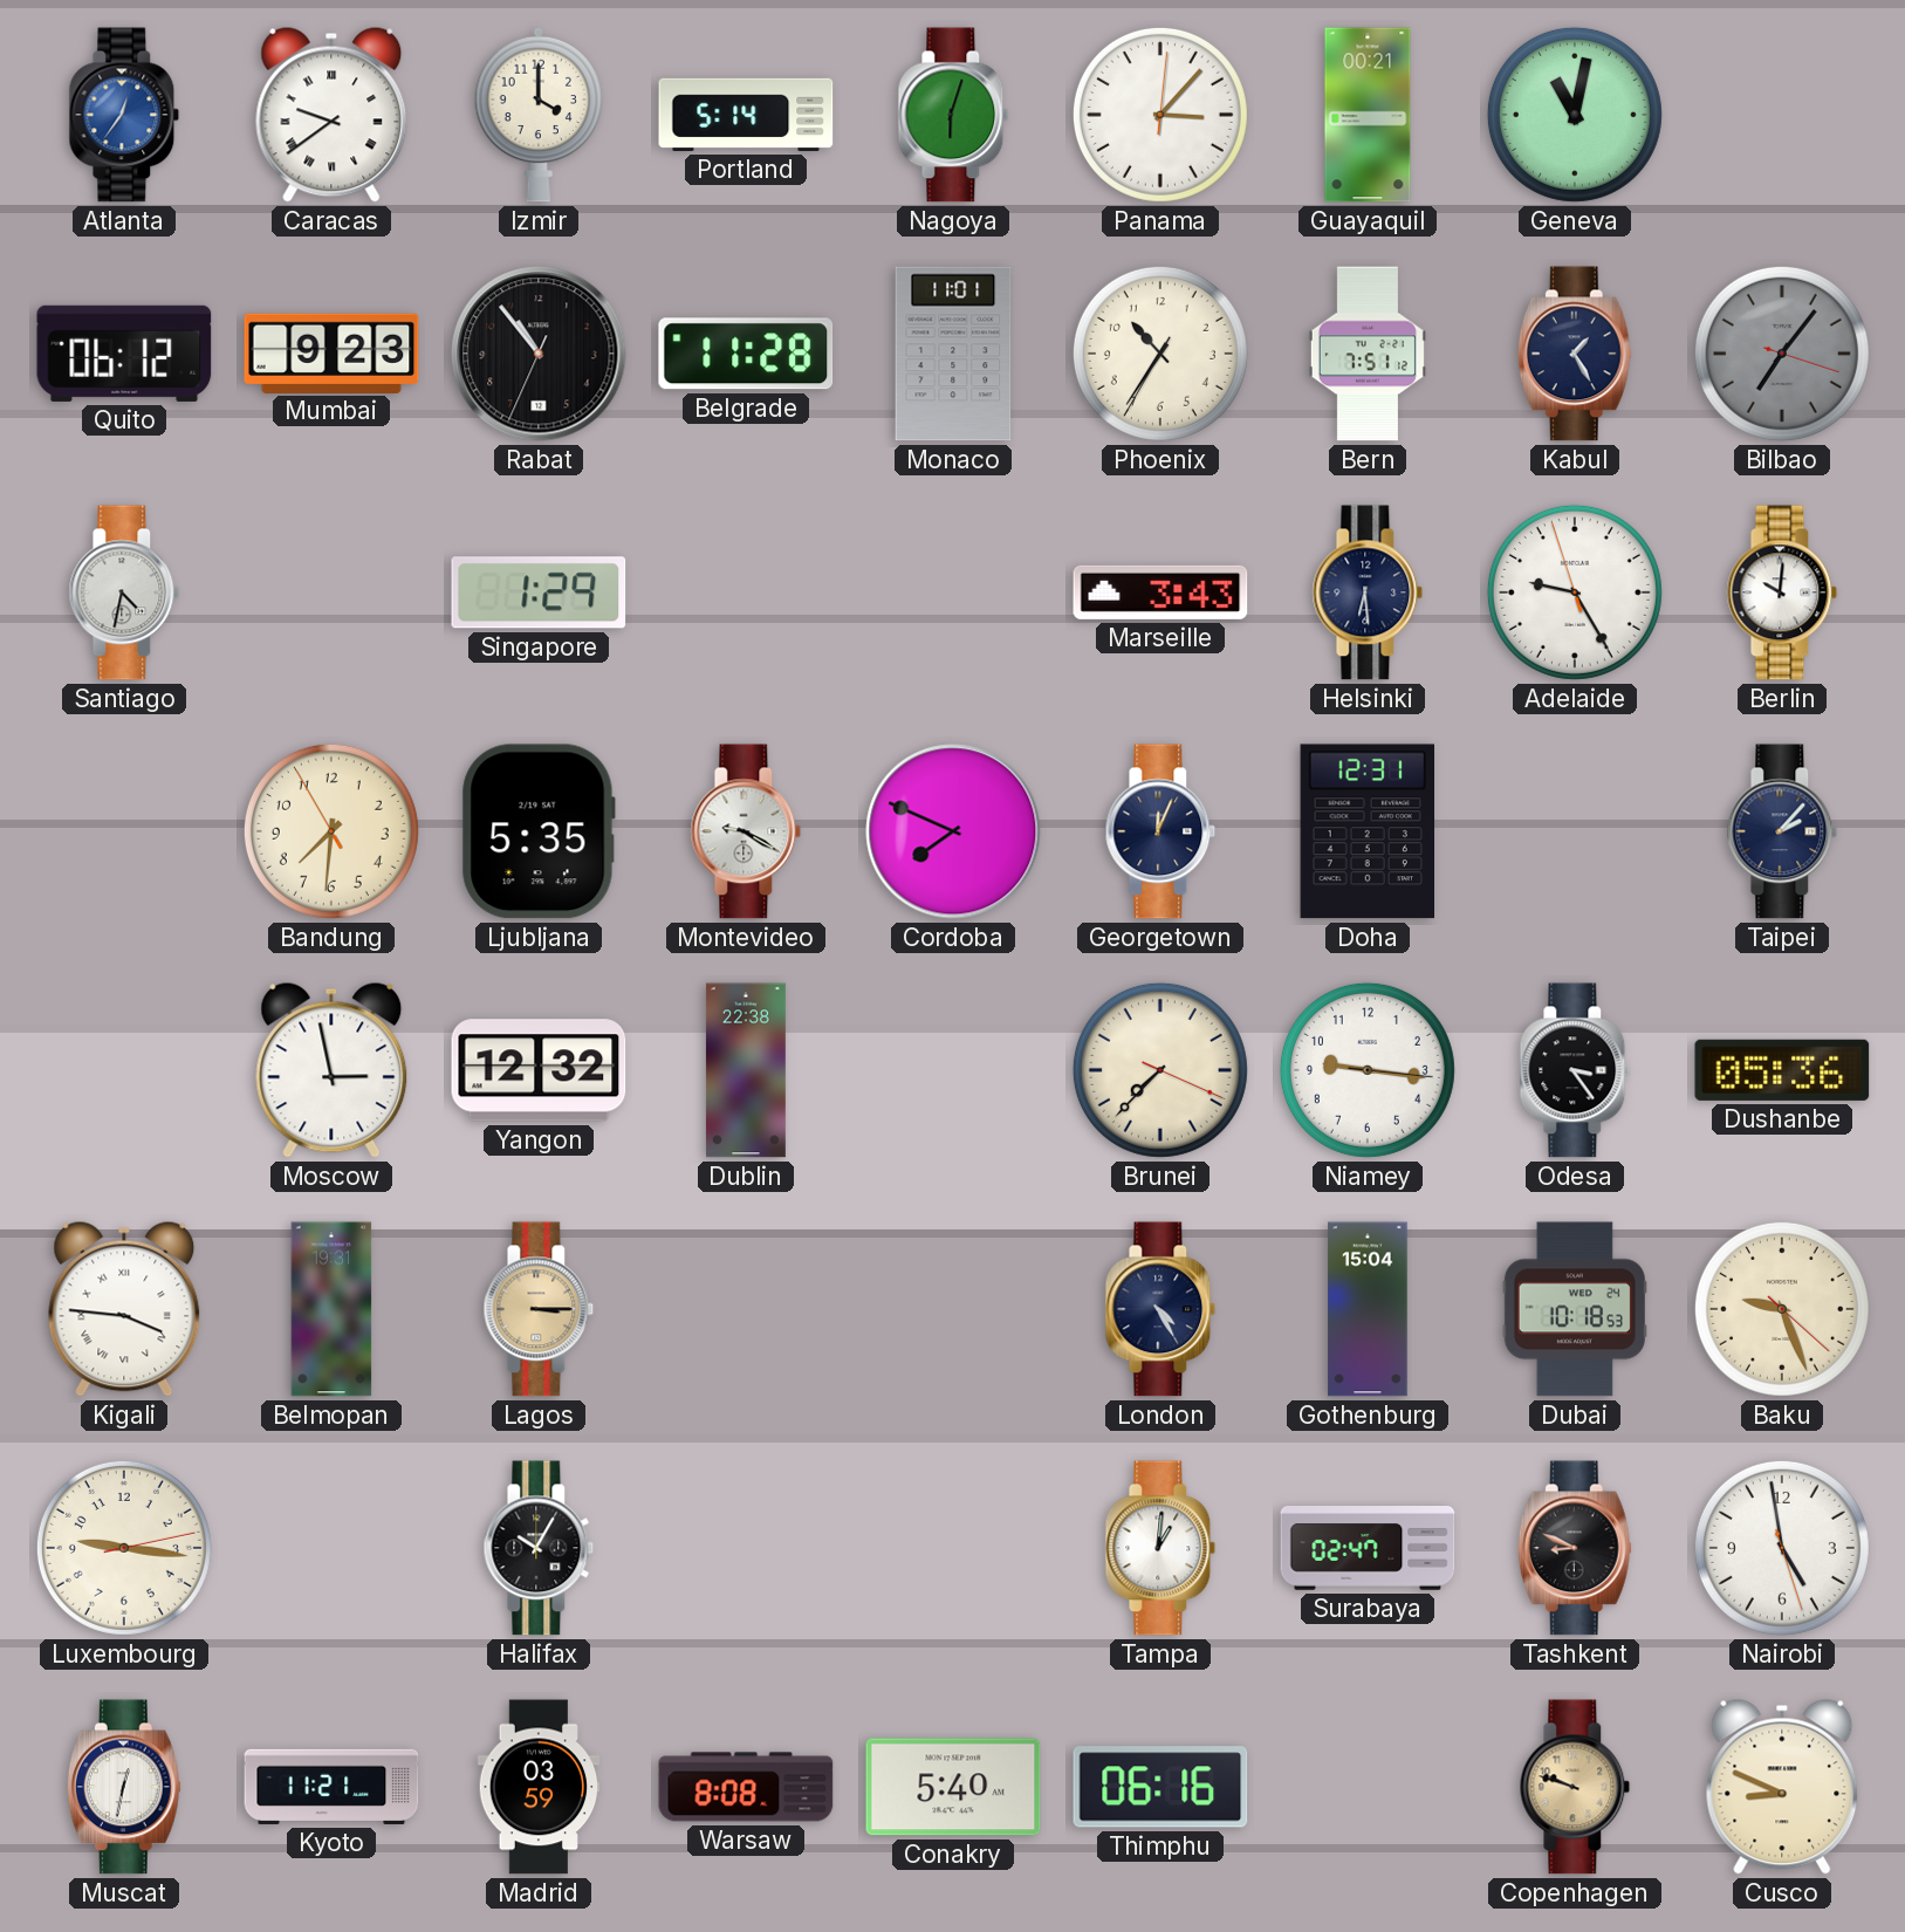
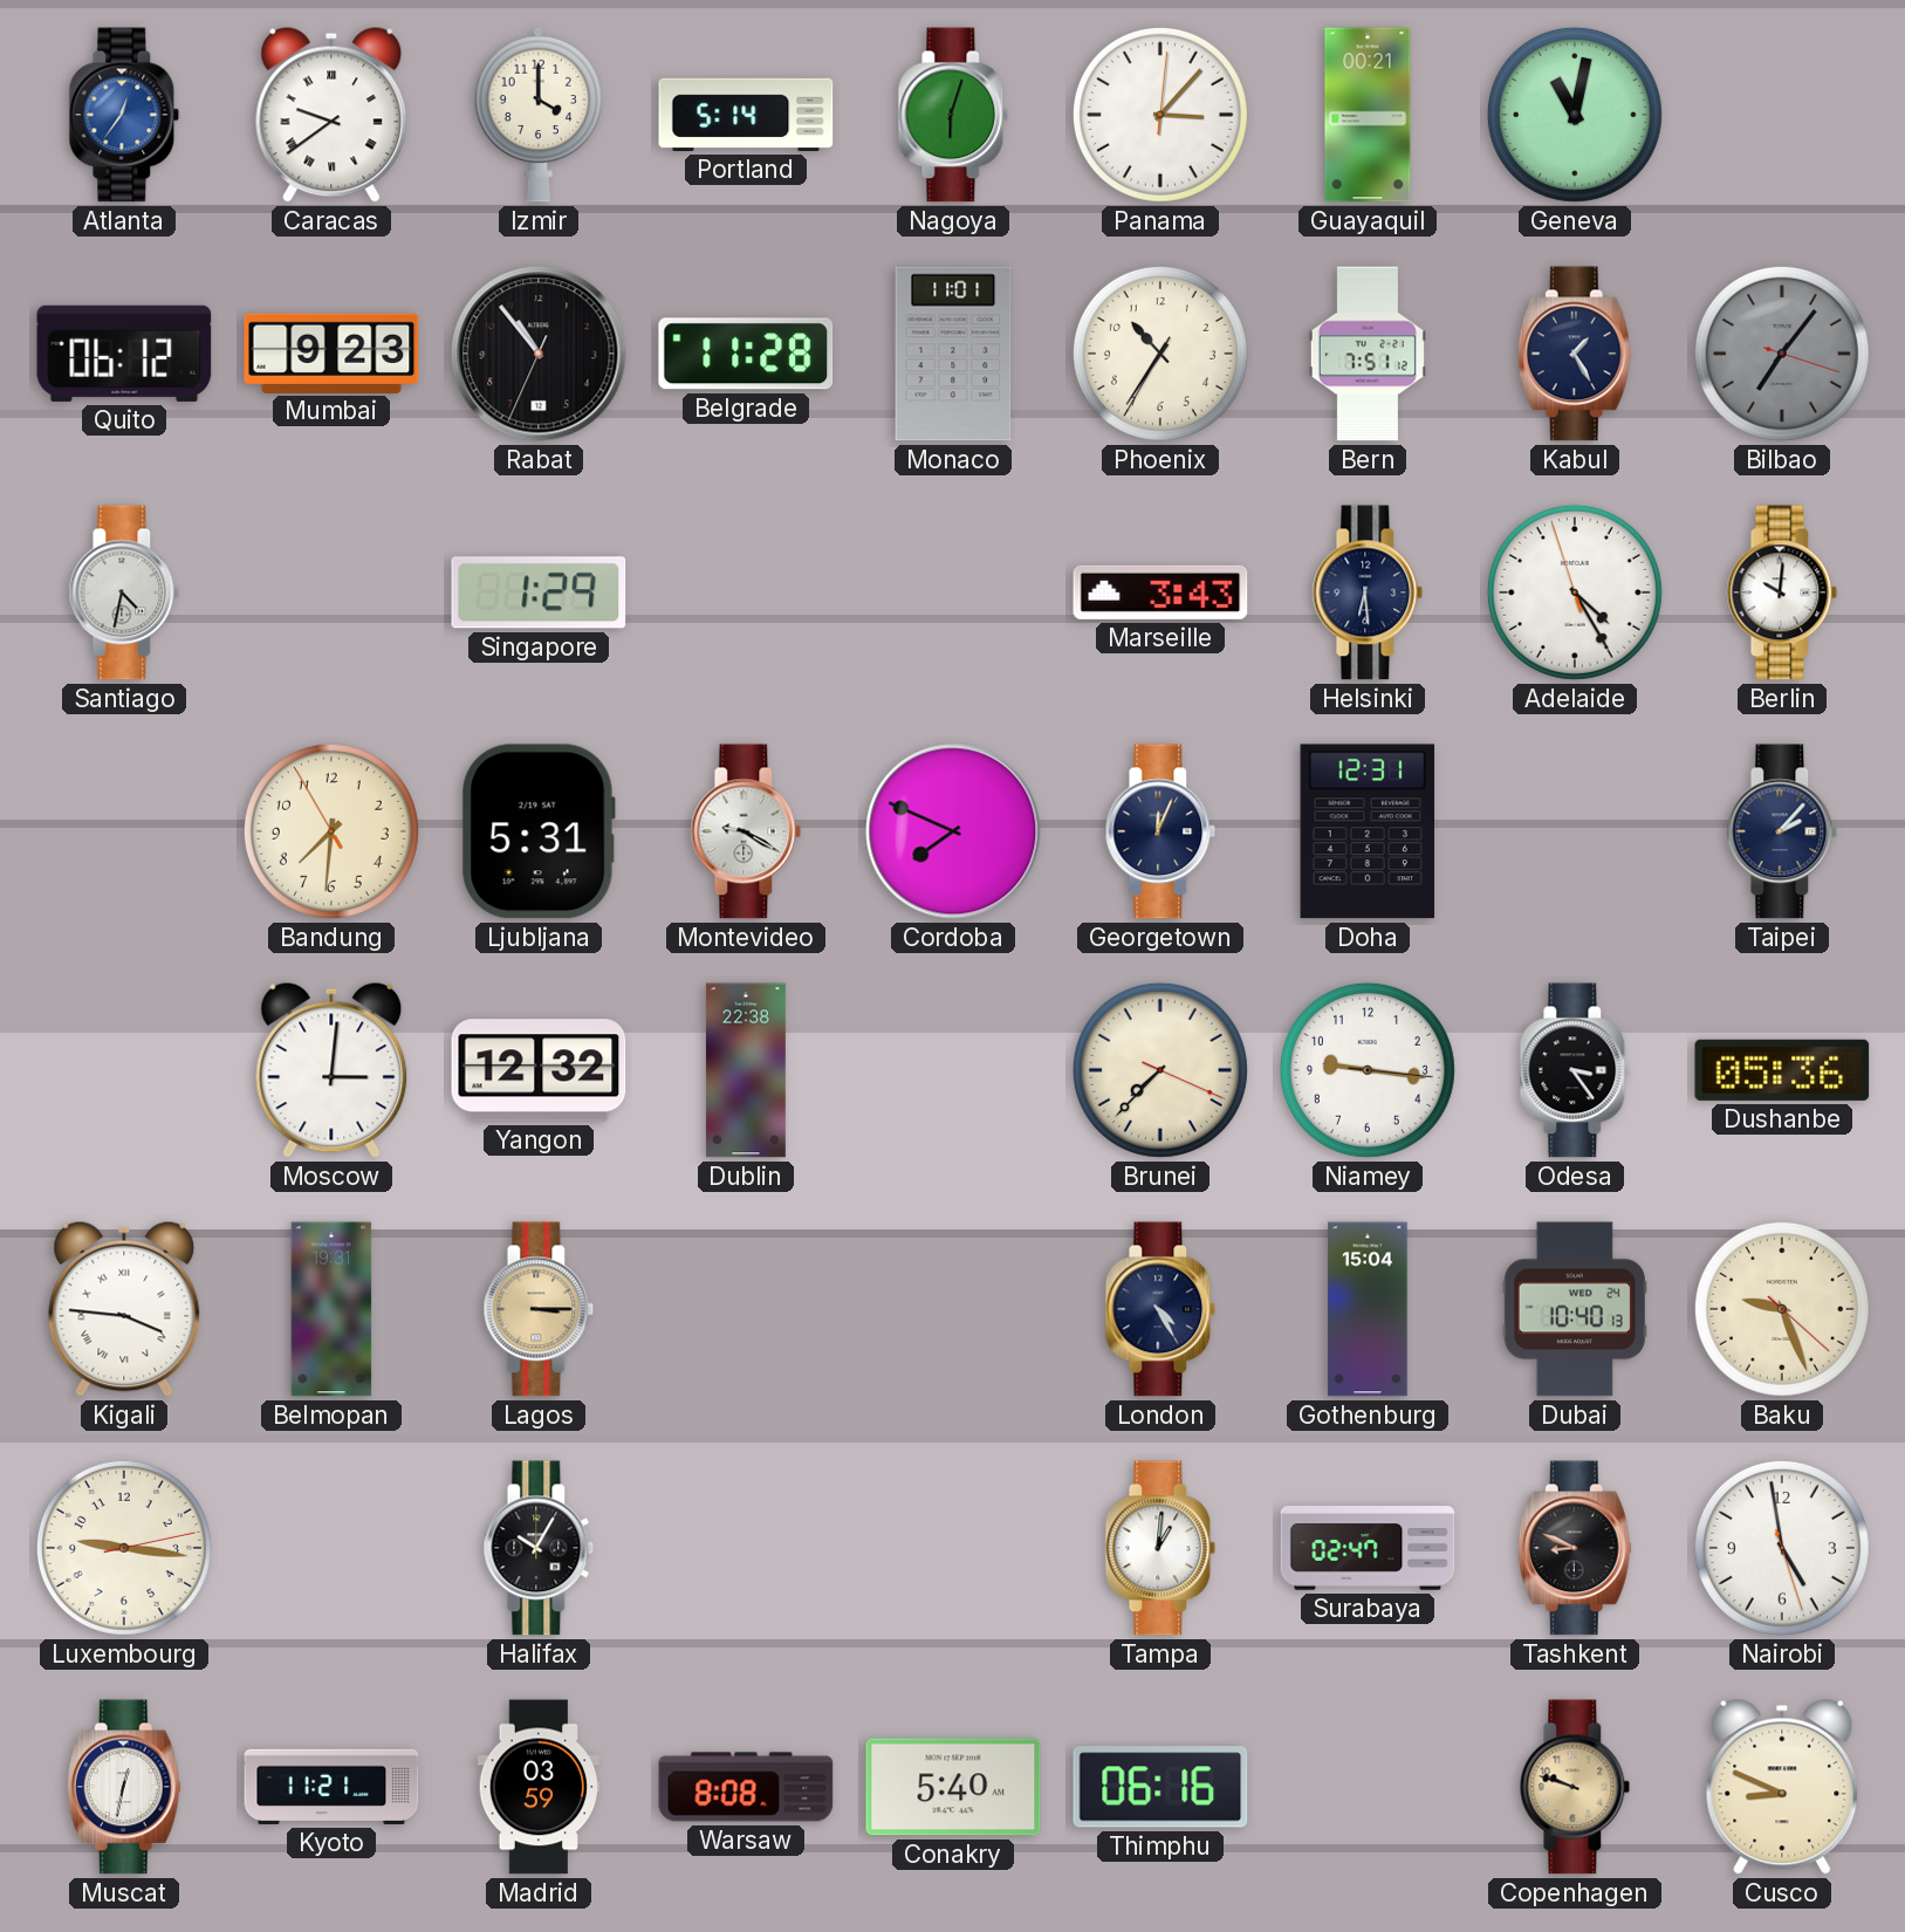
Adelaide: 9:24 -> 4:24
Ljubljana: 5:35 -> 5:31
Moscow: 2:58 -> 3:01
Dubai: 10:18 -> 10:40
